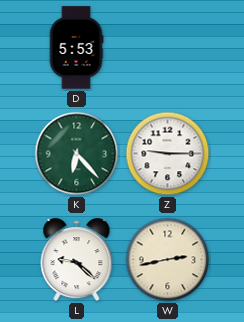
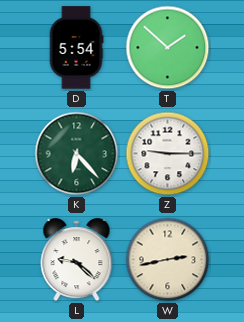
D: 5:53 -> 5:54
T: none -> 1:52
